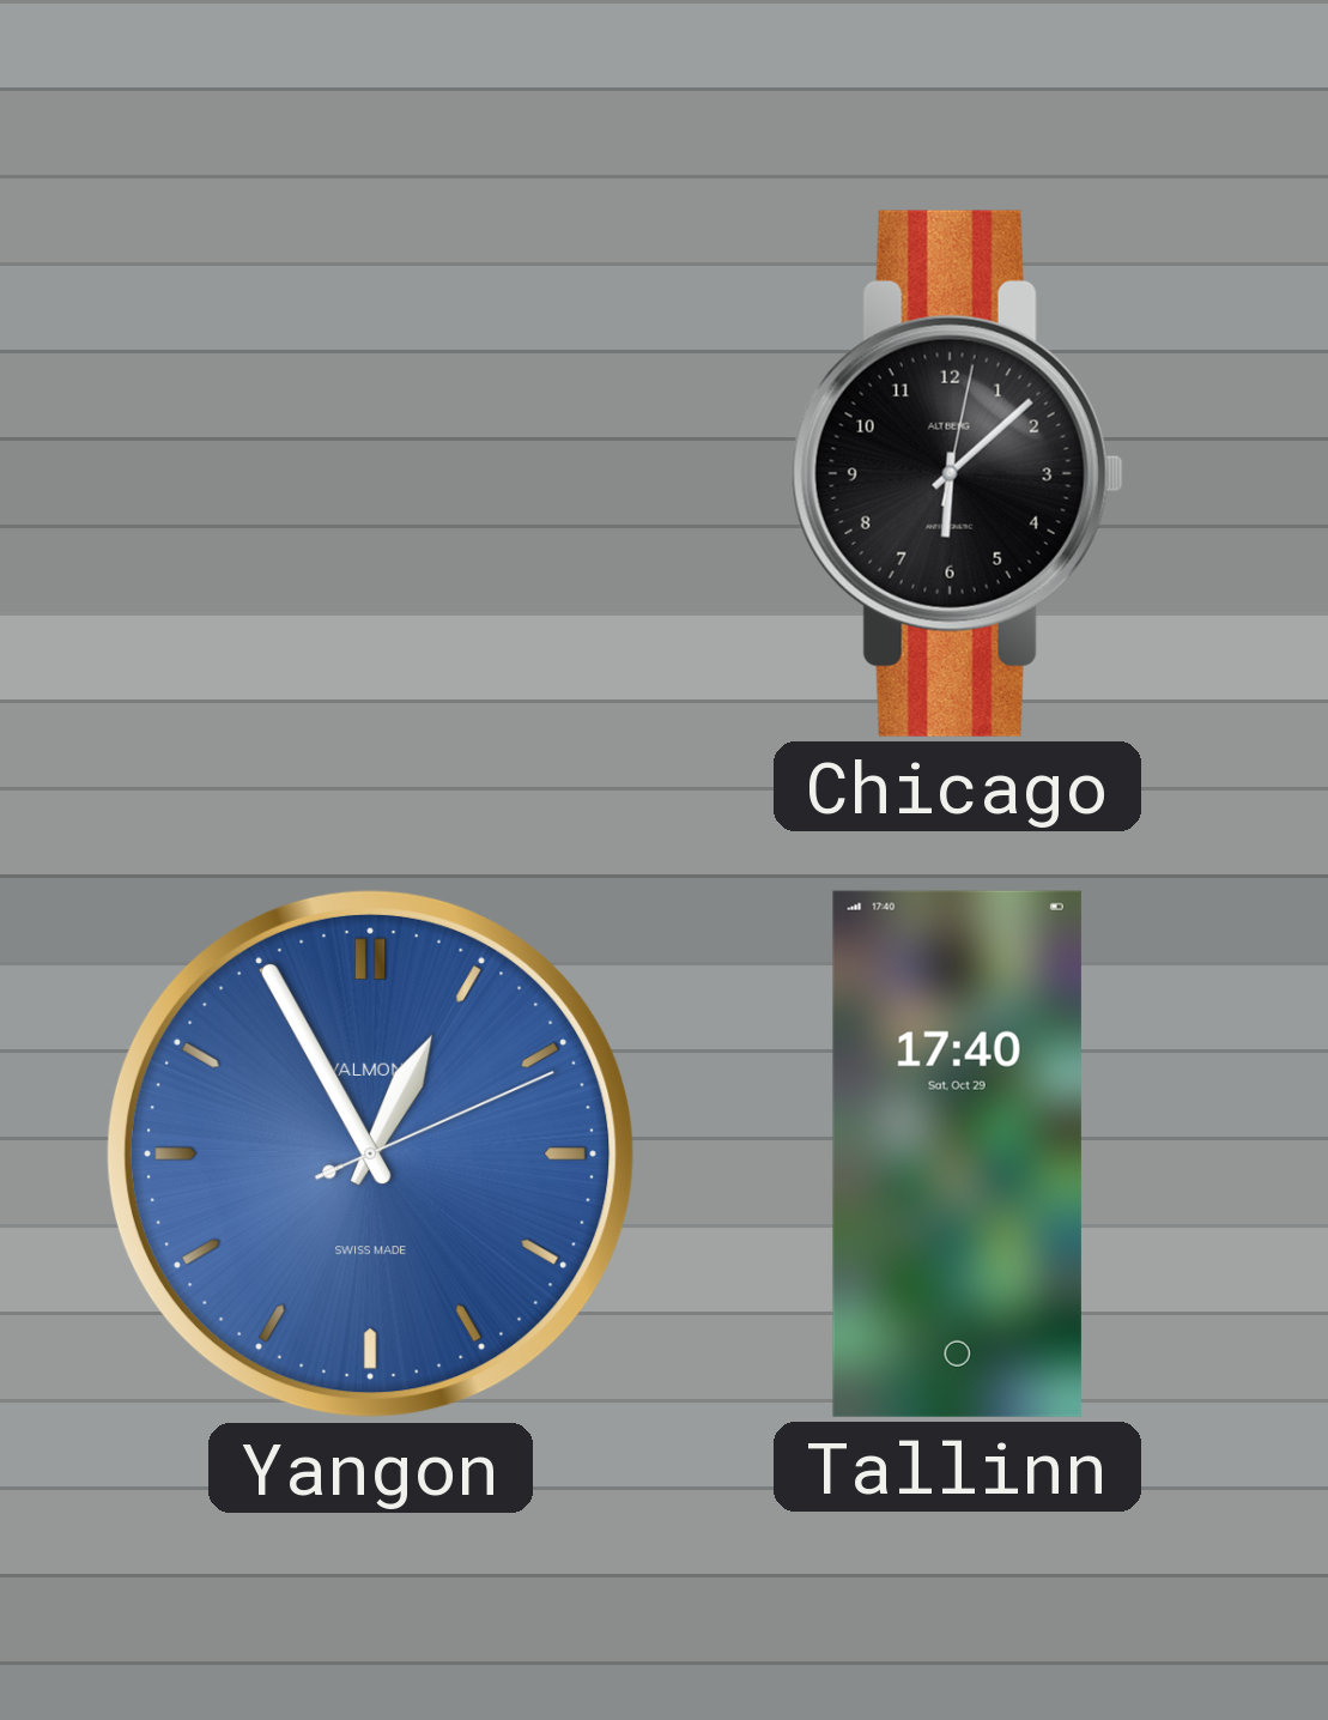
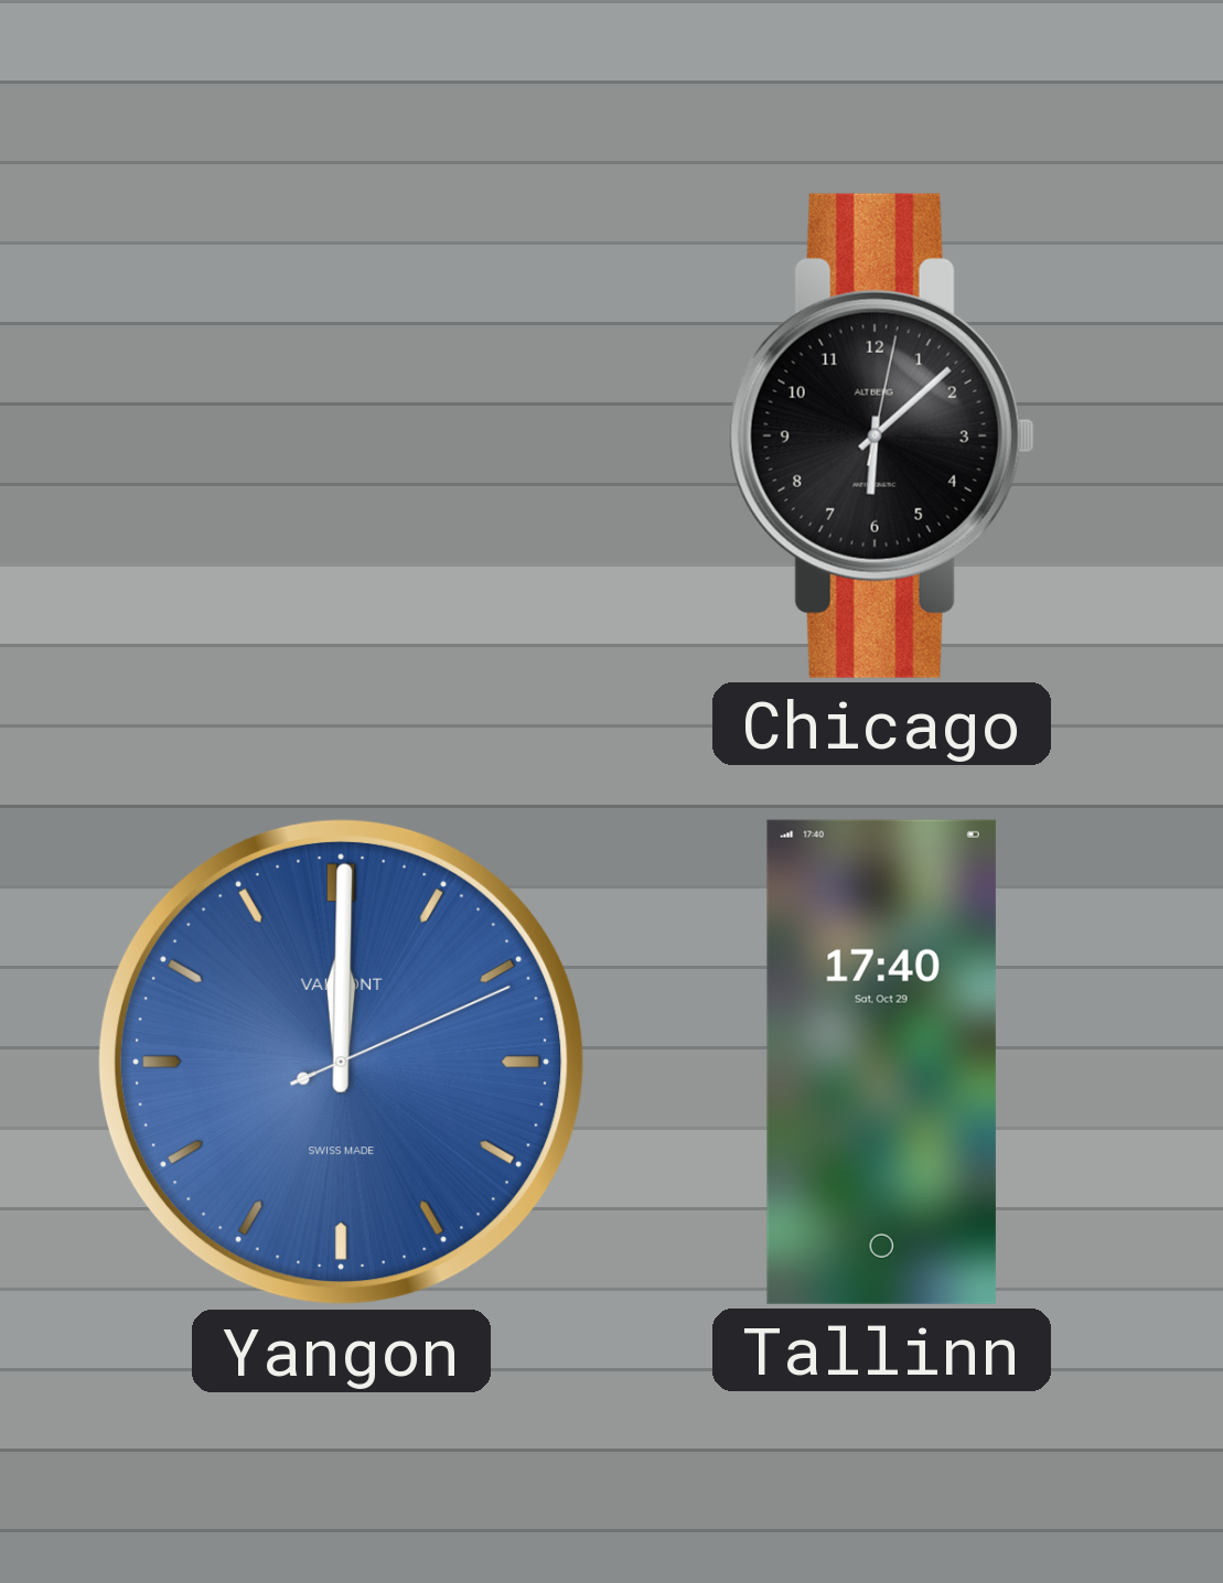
Yangon: 12:55 -> 12:00
